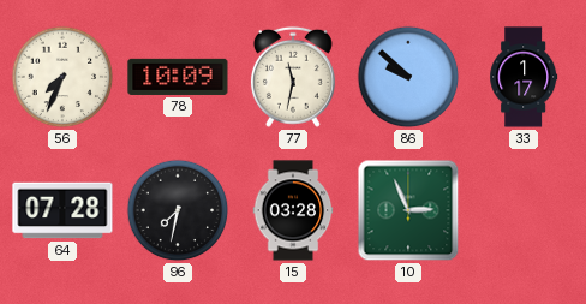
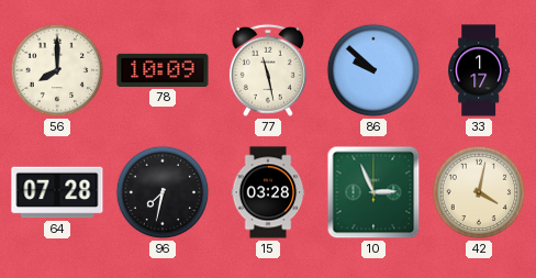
56: 7:34 -> 8:00
77: 11:32 -> 11:28
42: none -> 4:02
